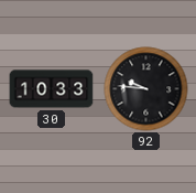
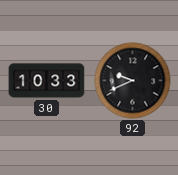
92: 9:46 -> 9:41
